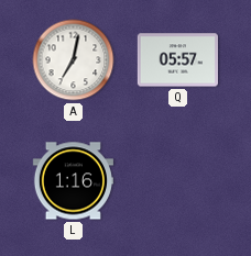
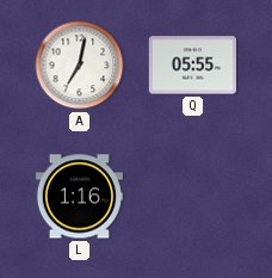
Q: 05:57 -> 05:55
